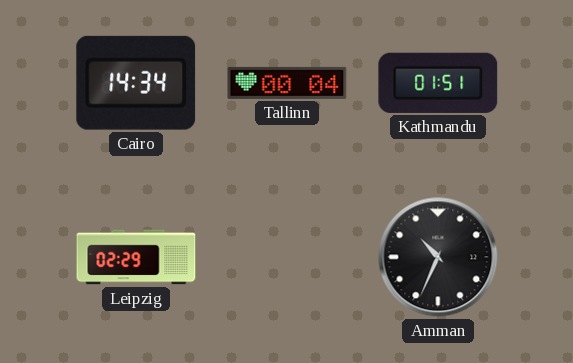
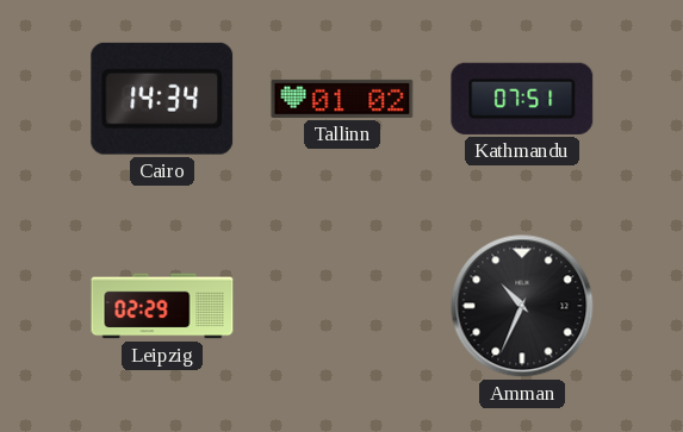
Tallinn: 00:04 -> 01:02
Kathmandu: 01:51 -> 07:51
